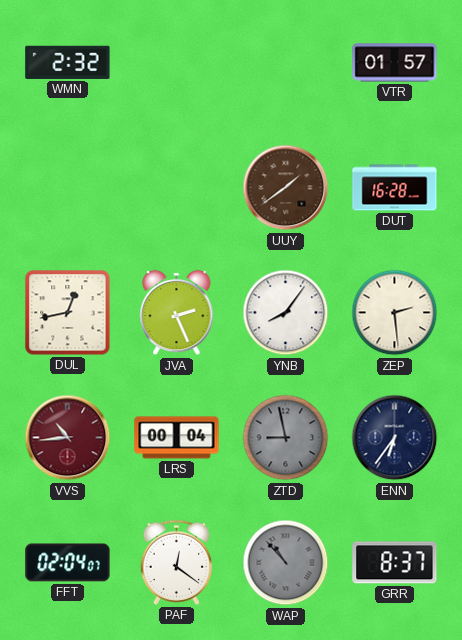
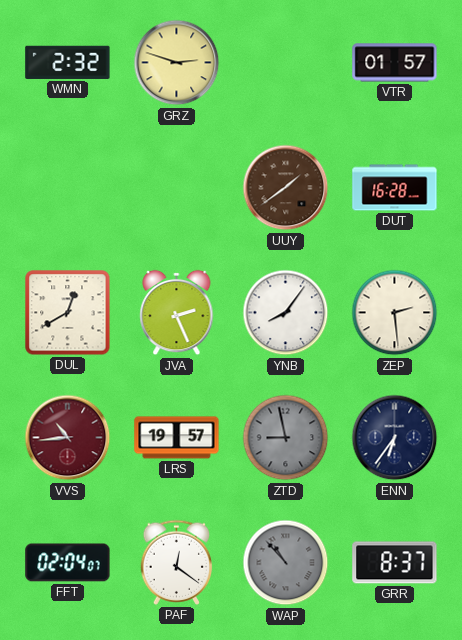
GRZ: none -> 2:48
DUL: 12:43 -> 12:40
LRS: 00:04 -> 19:57
